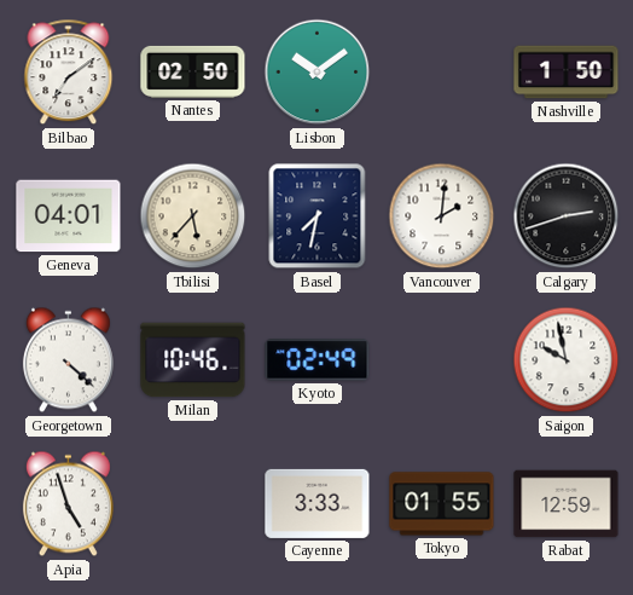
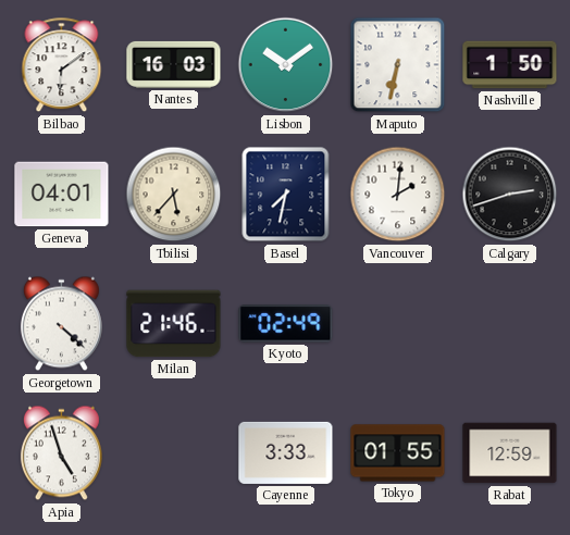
Bilbao: 7:09 -> 6:09
Nantes: 02:50 -> 16:03
Maputo: none -> 6:32
Milan: 10:46 -> 21:46
Saigon: 9:58 -> none
